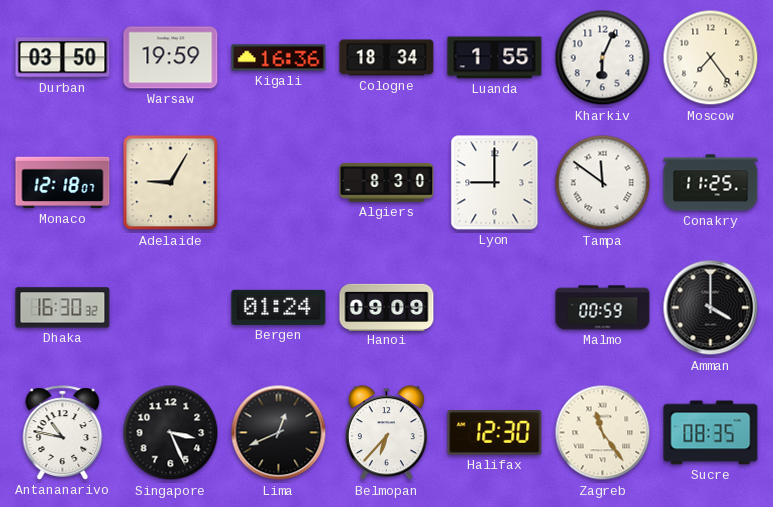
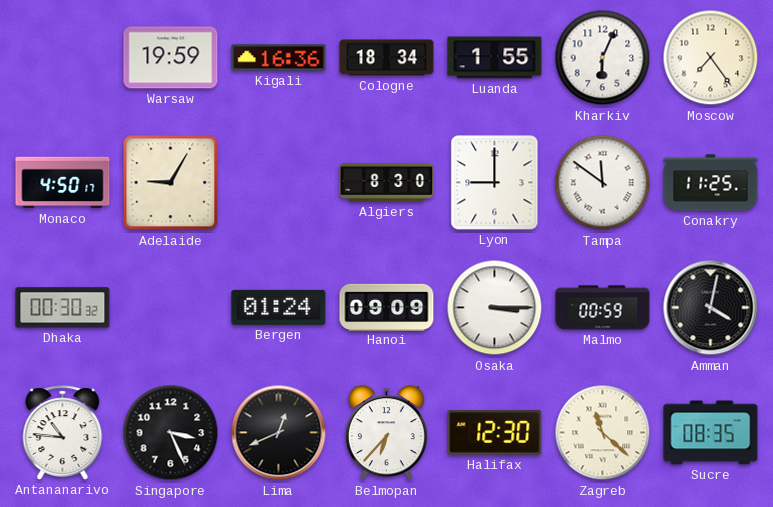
Durban: 03:50 -> none
Monaco: 12:18 -> 4:50
Dhaka: 16:30 -> 00:30
Osaka: none -> 3:15
Amman: 4:00 -> 4:02
Antananarivo: 10:47 -> 10:46
Zagreb: 11:24 -> 11:22
